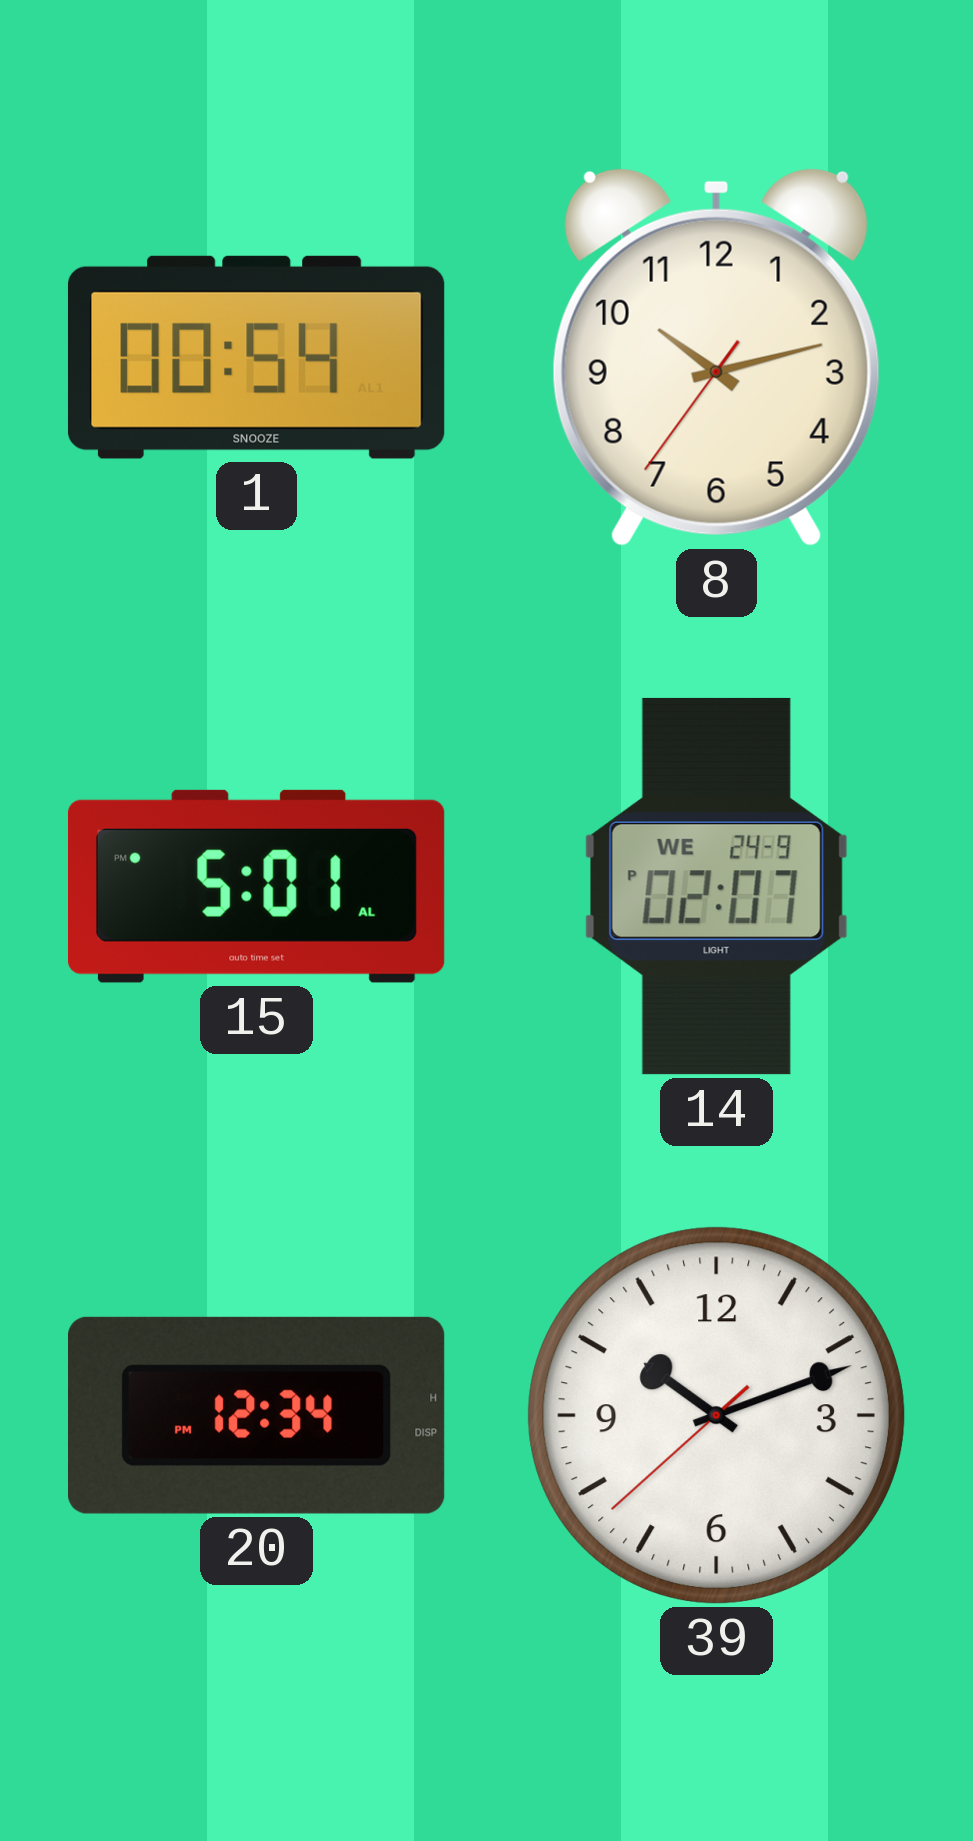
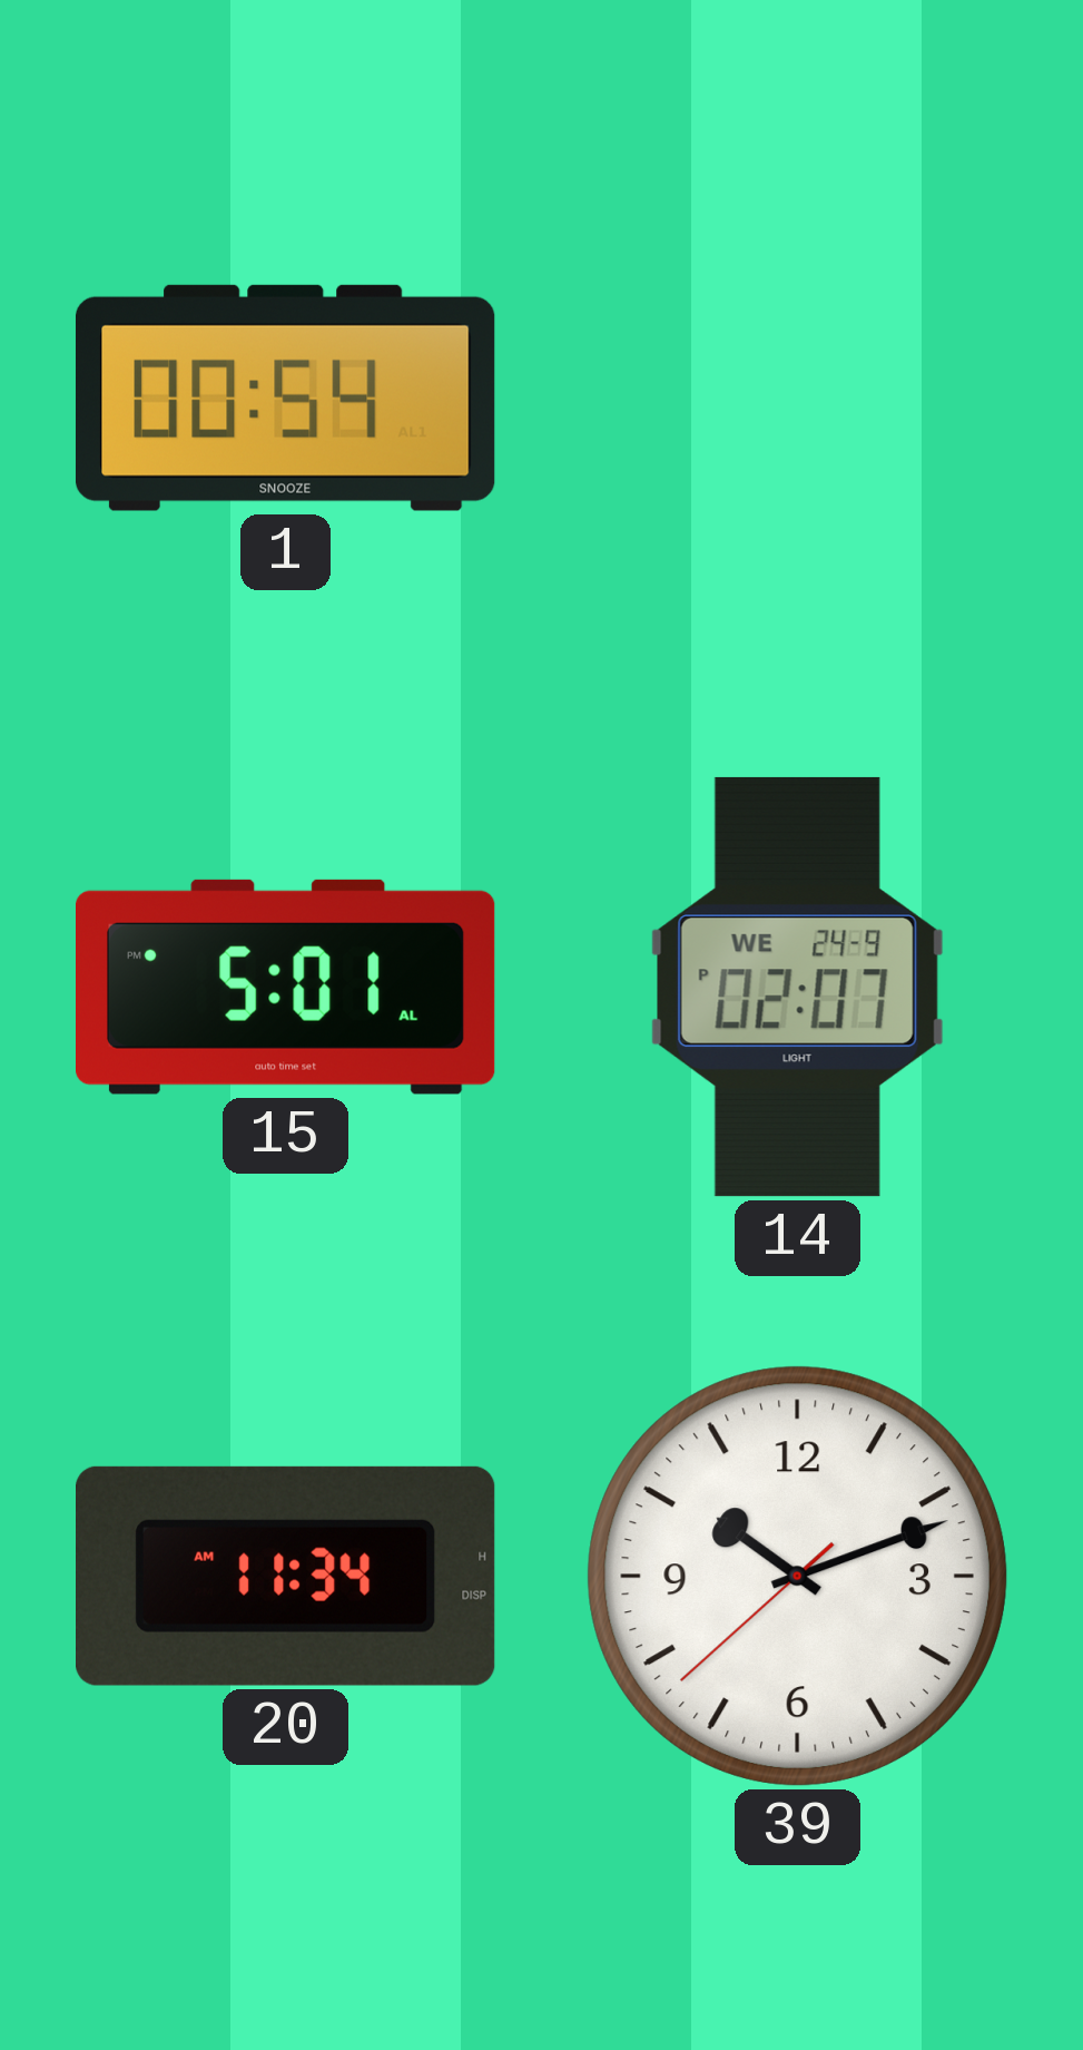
8: 10:12 -> none
20: 12:34 -> 11:34
